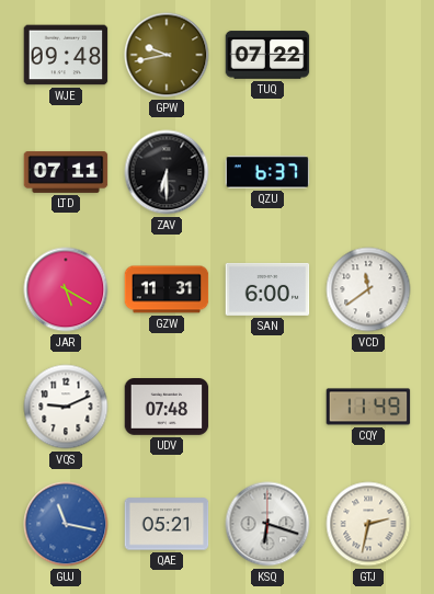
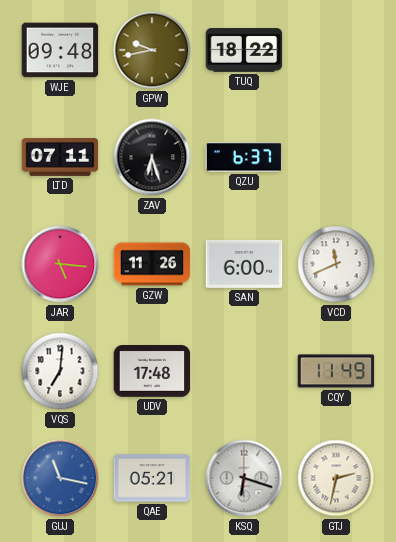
TUQ: 07:22 -> 18:22
ZAV: 6:30 -> 6:27
JAR: 5:20 -> 5:16
GZW: 11:31 -> 11:26
VCD: 11:39 -> 11:41
VQS: 9:11 -> 7:01
UDV: 07:48 -> 17:48
